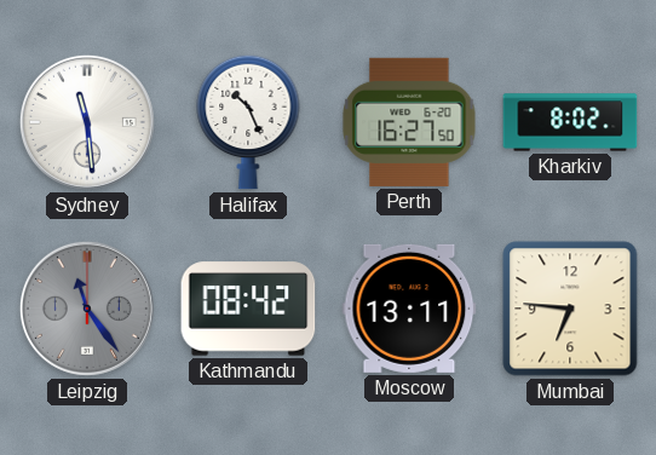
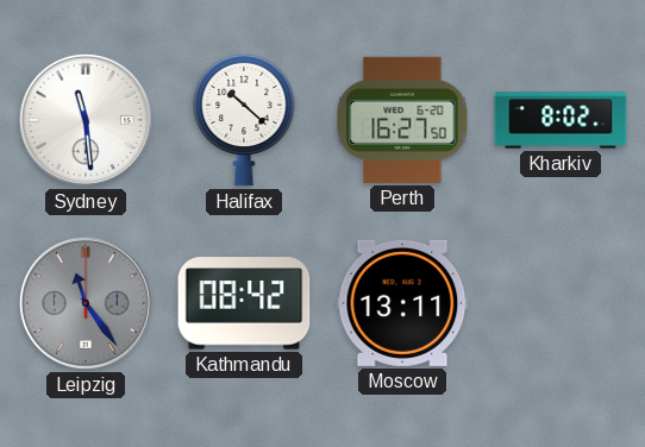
Halifax: 10:26 -> 10:22
Mumbai: 6:46 -> none
